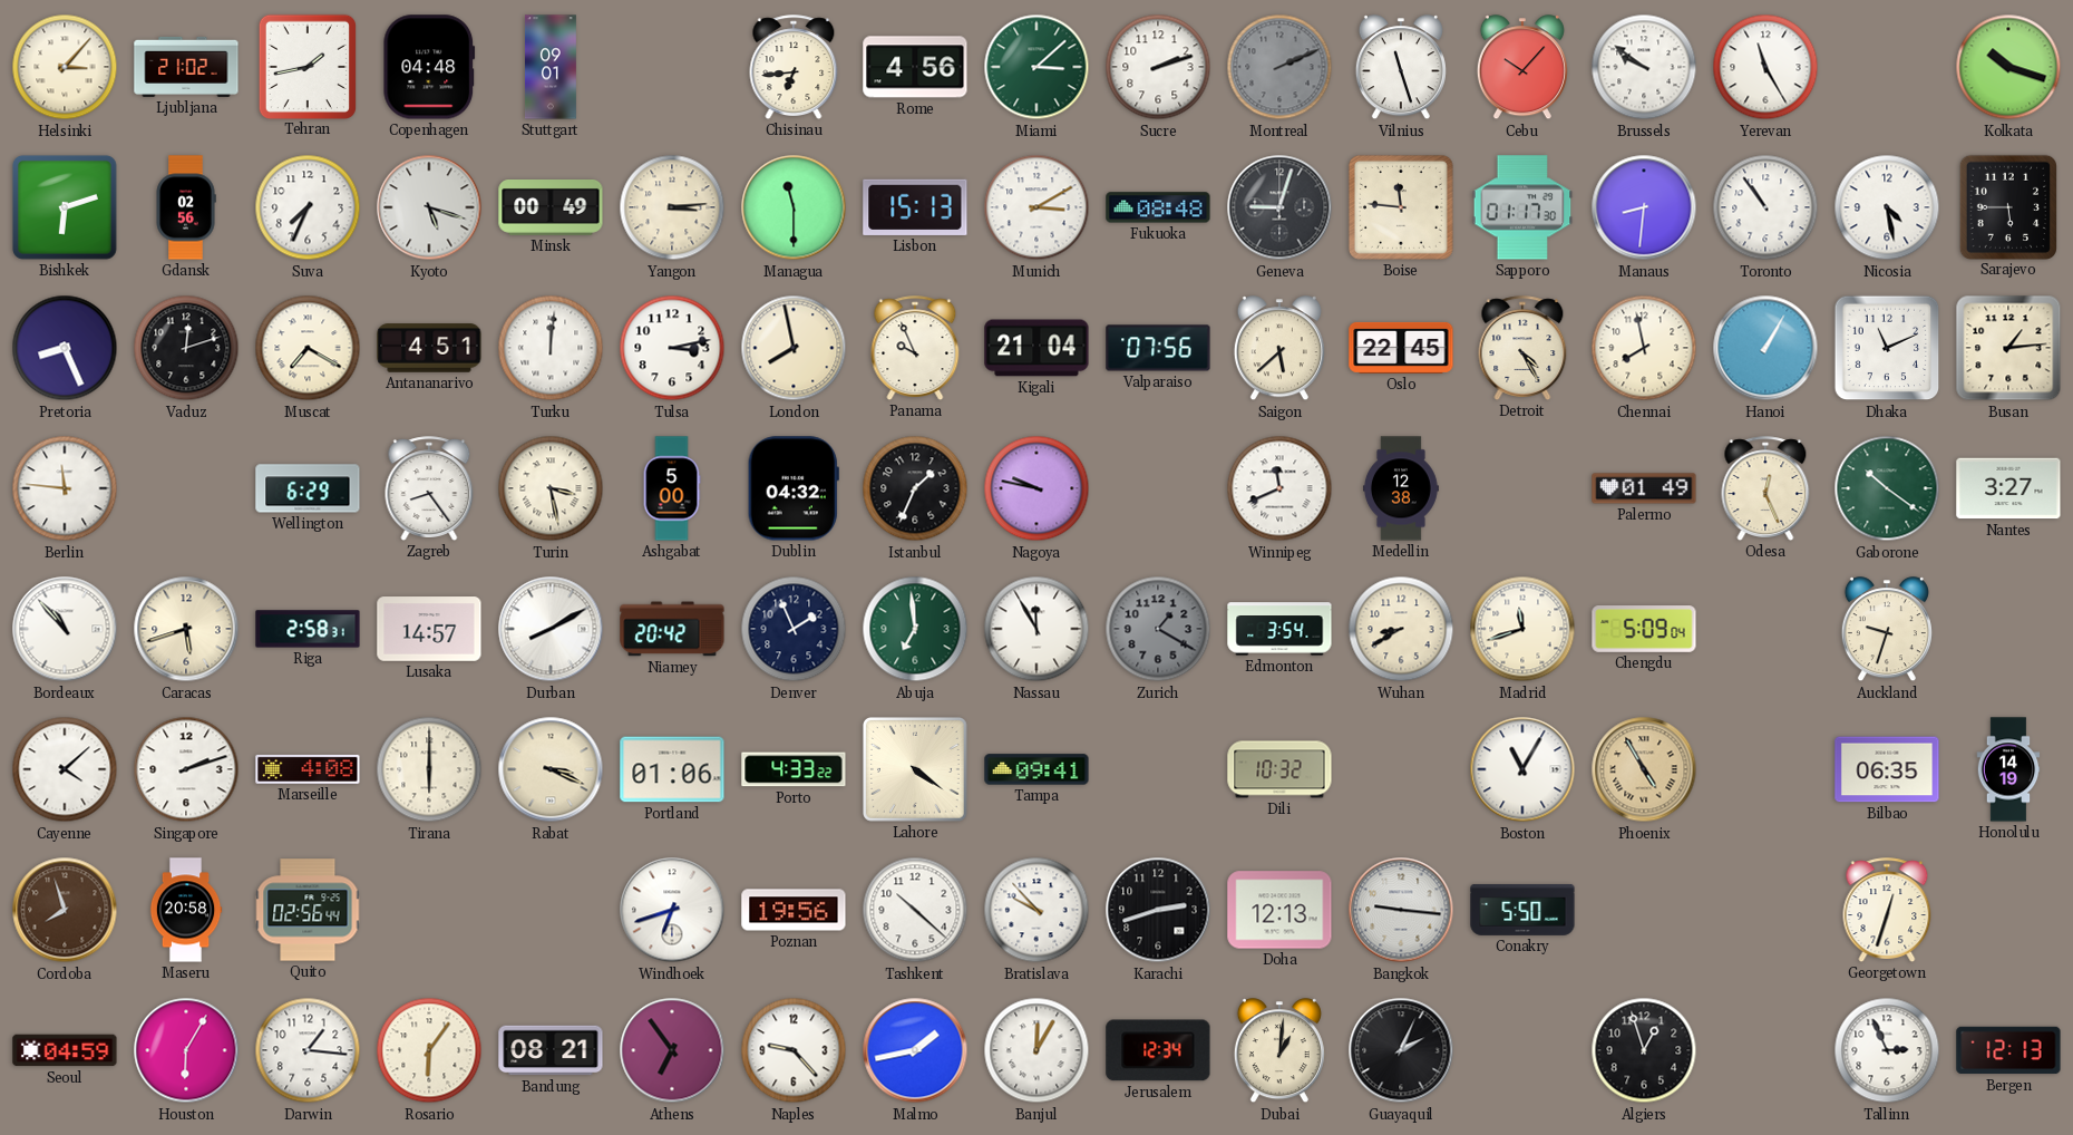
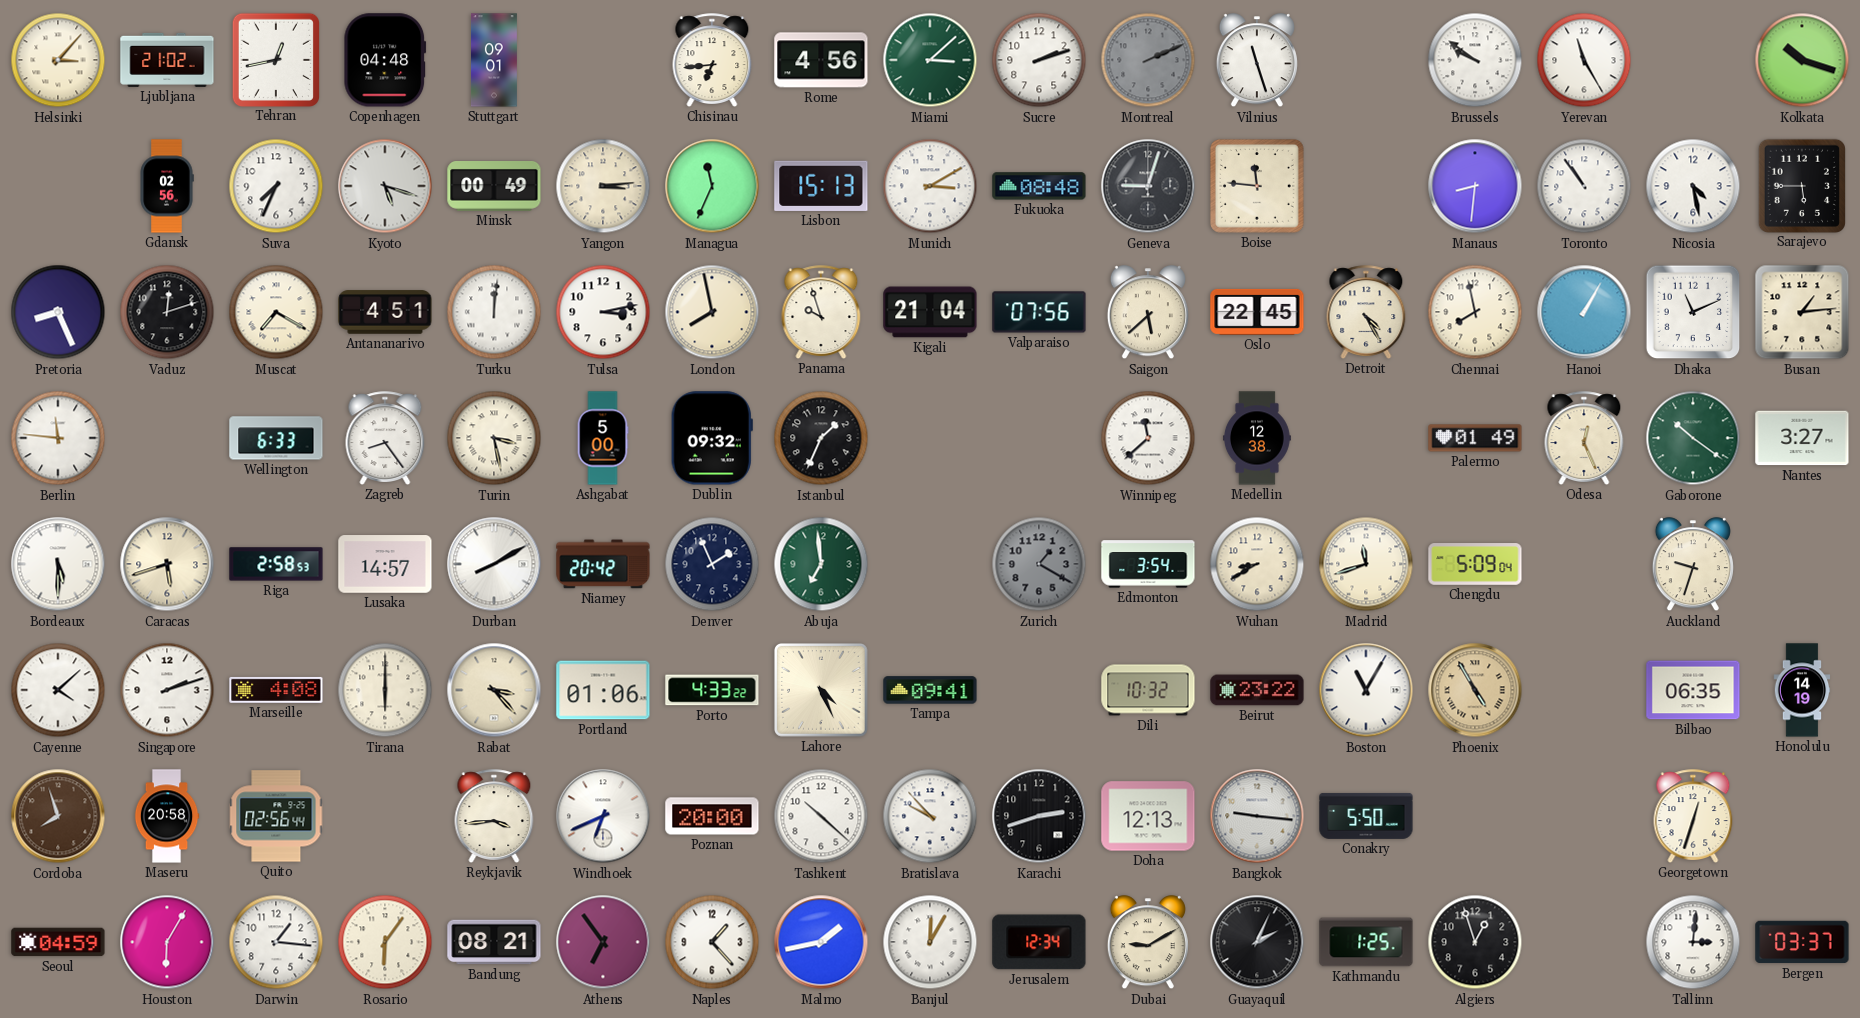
Tehran: 1:43 -> 12:43
Cebu: 10:07 -> none
Bishkek: 6:12 -> none
Managua: 11:30 -> 11:34
Sapporo: 01:17 -> none
Panama: 9:56 -> 9:57
Wellington: 6:29 -> 6:33
Dublin: 04:32 -> 09:32
Nagoya: 9:47 -> none
Winnipeg: 11:41 -> 11:38
Bordeaux: 10:53 -> 5:30
Riga: 2:58:31 -> 2:58:53
Nassau: 11:55 -> none
Rabat: 3:19 -> 3:23
Lahore: 4:21 -> 4:26
Beirut: none -> 23:22
Reykjavik: none -> 3:44
Windhoek: 6:42 -> 6:41
Poznan: 19:56 -> 20:00
Naples: 9:23 -> 1:23
Dubai: 1:01 -> 9:10
Kathmandu: none -> 1:25
Tallinn: 2:56 -> 3:01
Bergen: 12:13 -> 03:37
